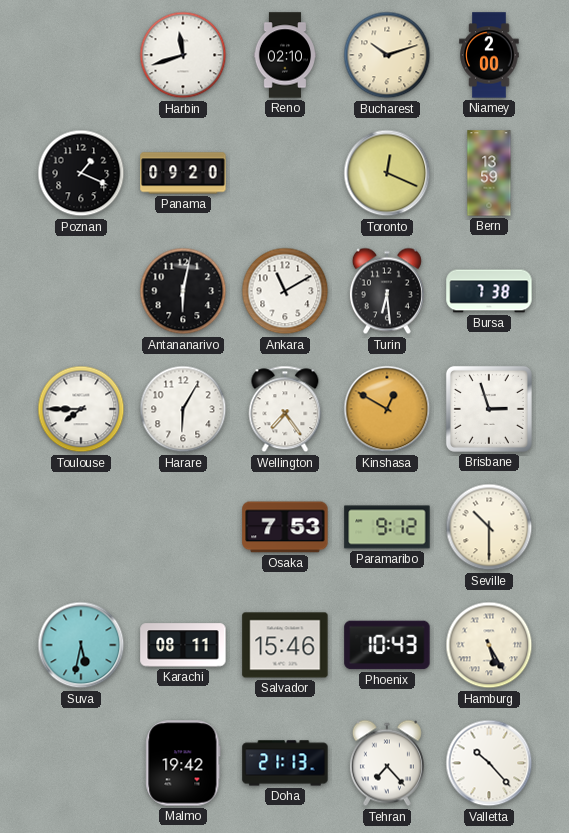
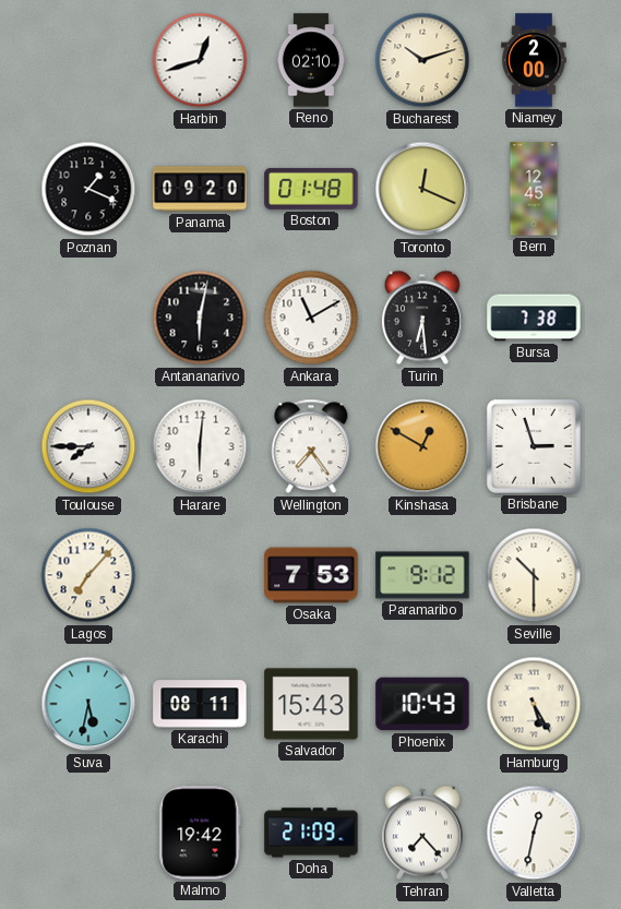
Harbin: 11:42 -> 12:42
Boston: none -> 01:48
Bern: 13:59 -> 12:45
Harare: 6:05 -> 6:01
Lagos: none -> 7:07
Salvador: 15:46 -> 15:43
Doha: 21:13 -> 21:09
Valletta: 10:23 -> 12:32
